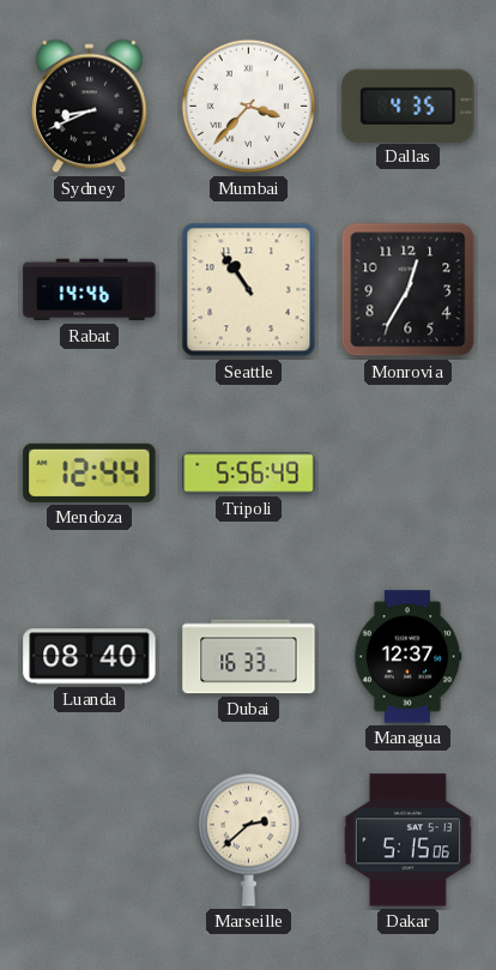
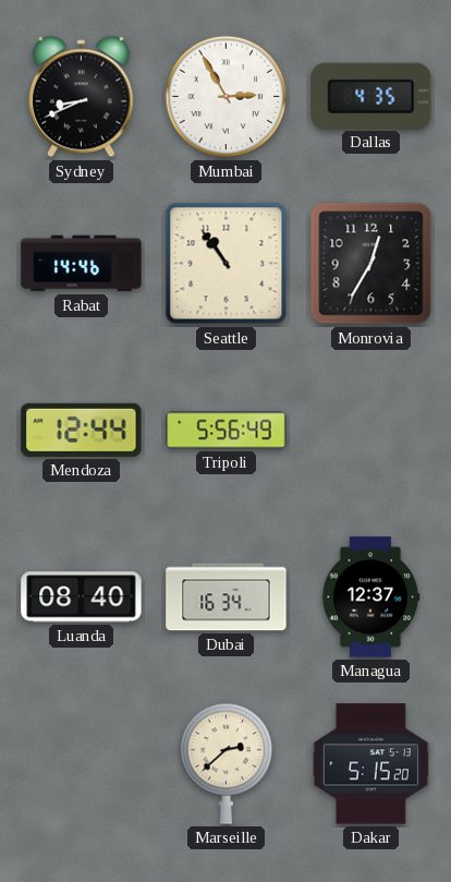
Mumbai: 3:37 -> 2:55
Dubai: 16:33 -> 16:34
Dakar: 5:15:06 -> 5:15:20
